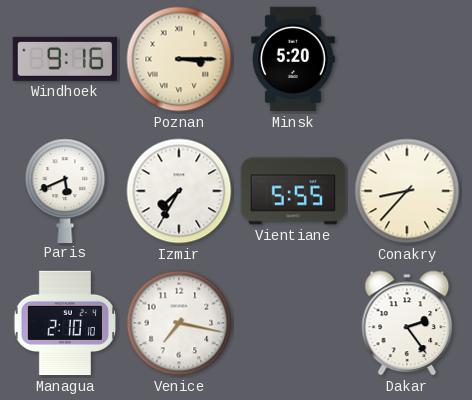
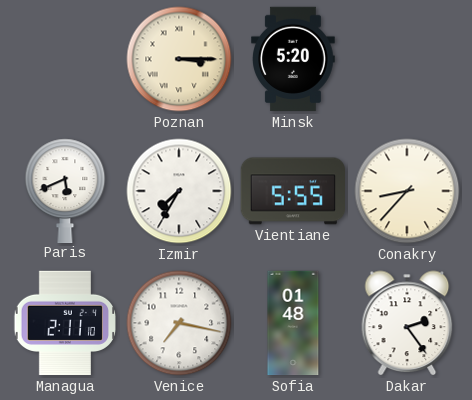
Windhoek: 9:16 -> none
Managua: 2:10 -> 2:11
Sofia: none -> 01:48
